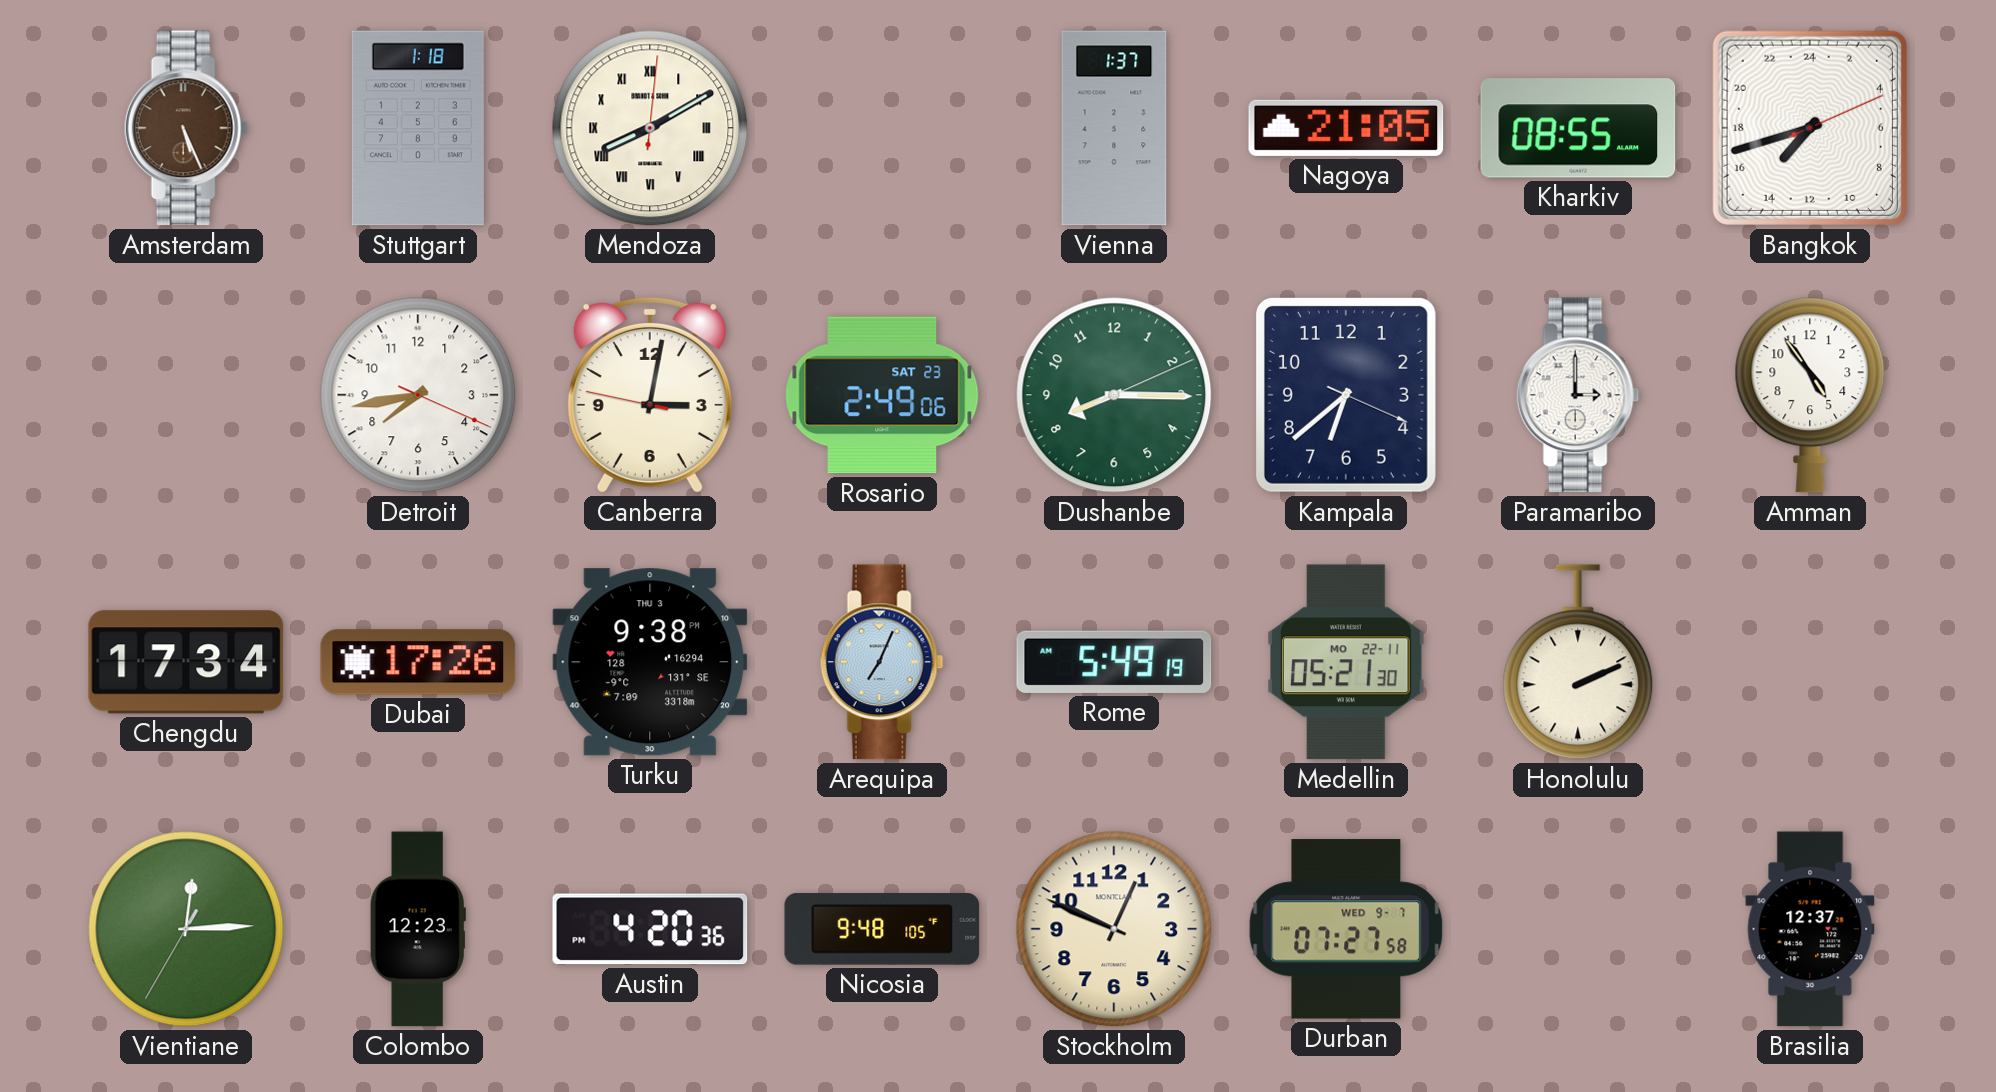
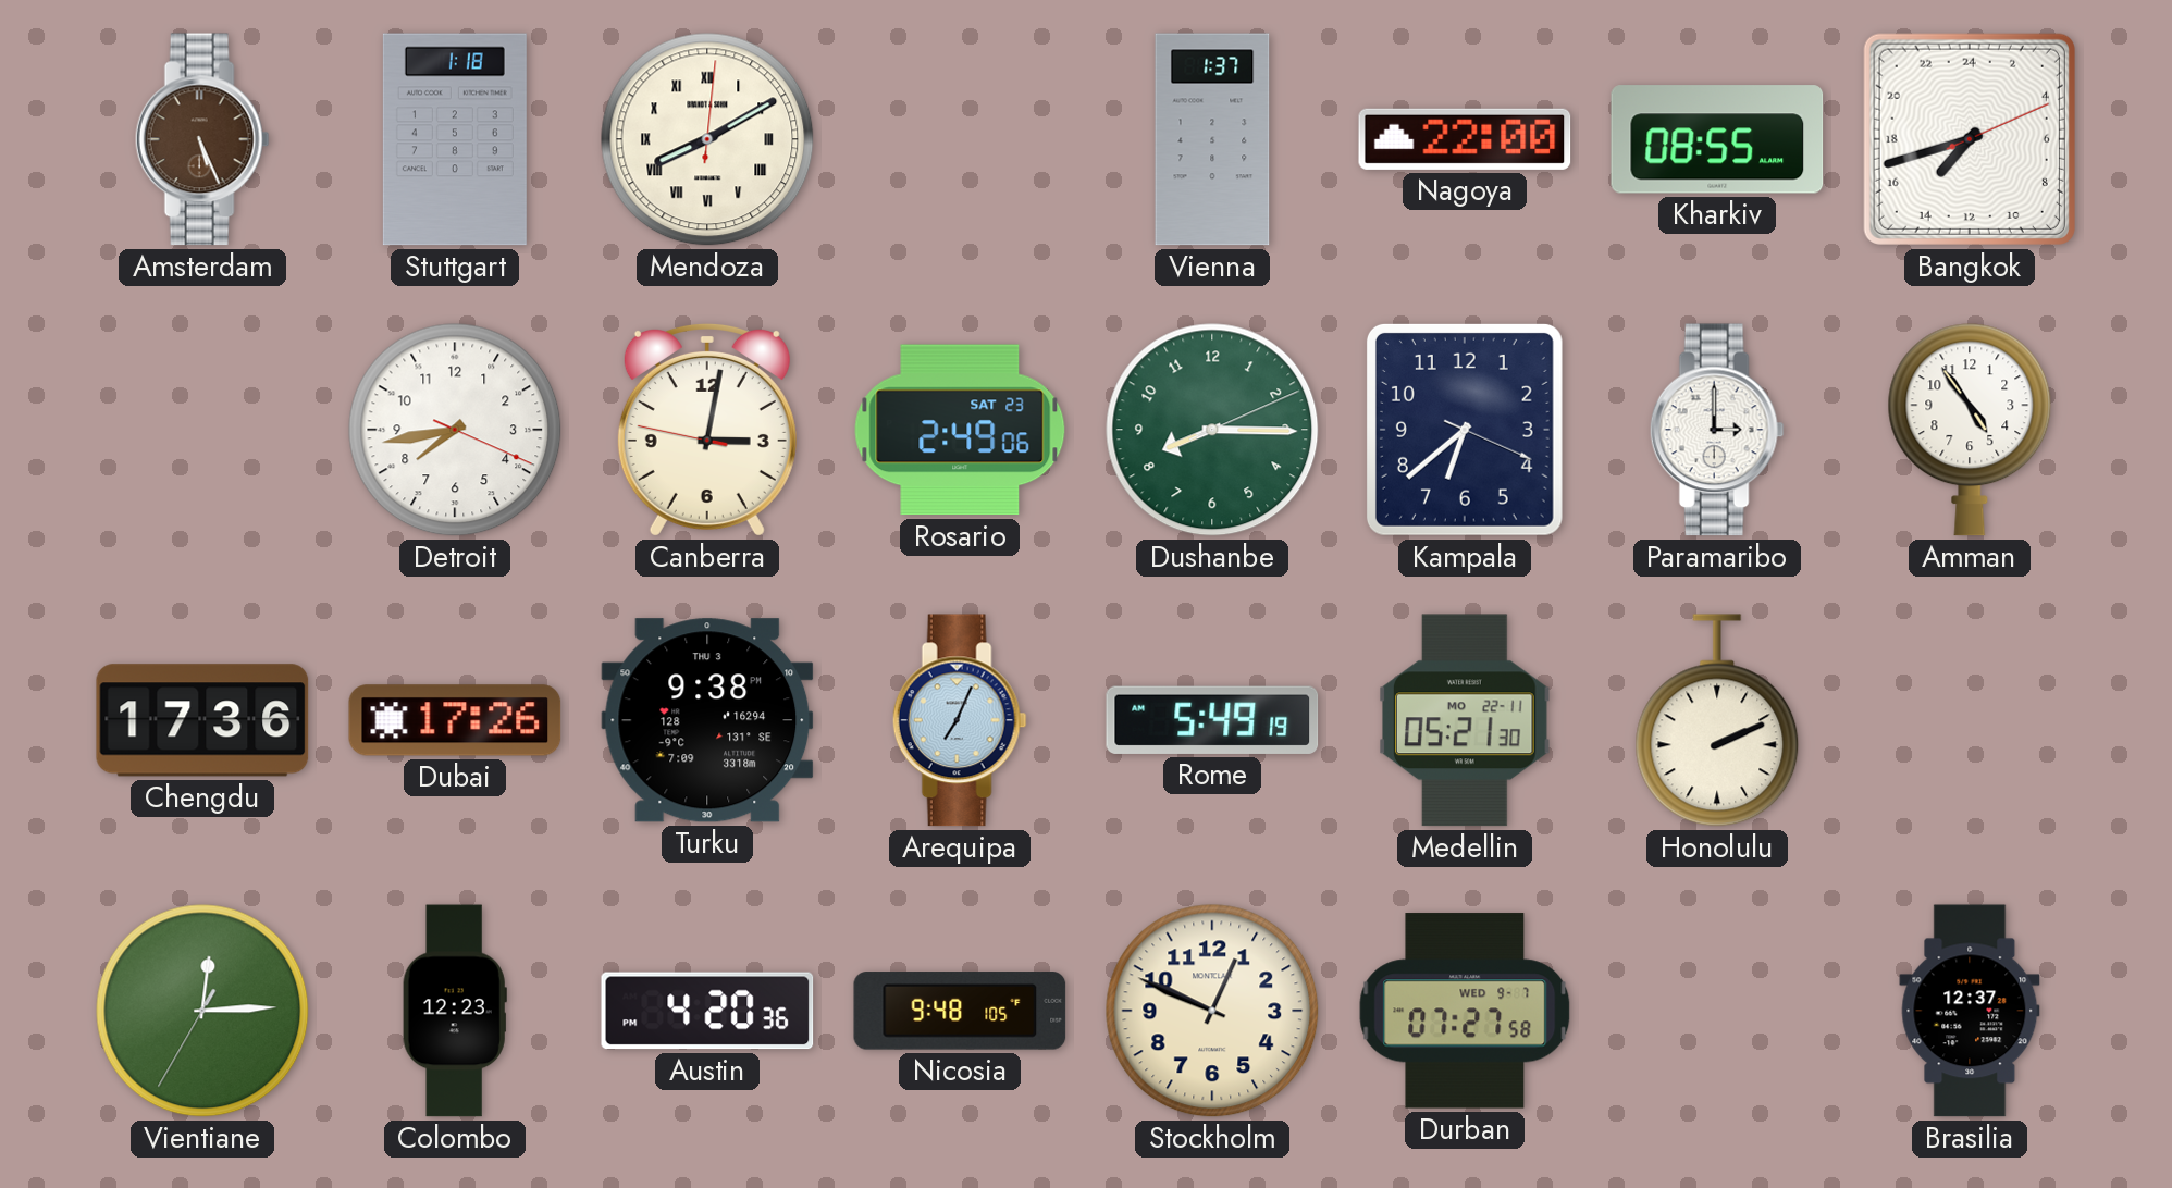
Nagoya: 21:05 -> 22:00
Chengdu: 17:34 -> 17:36
